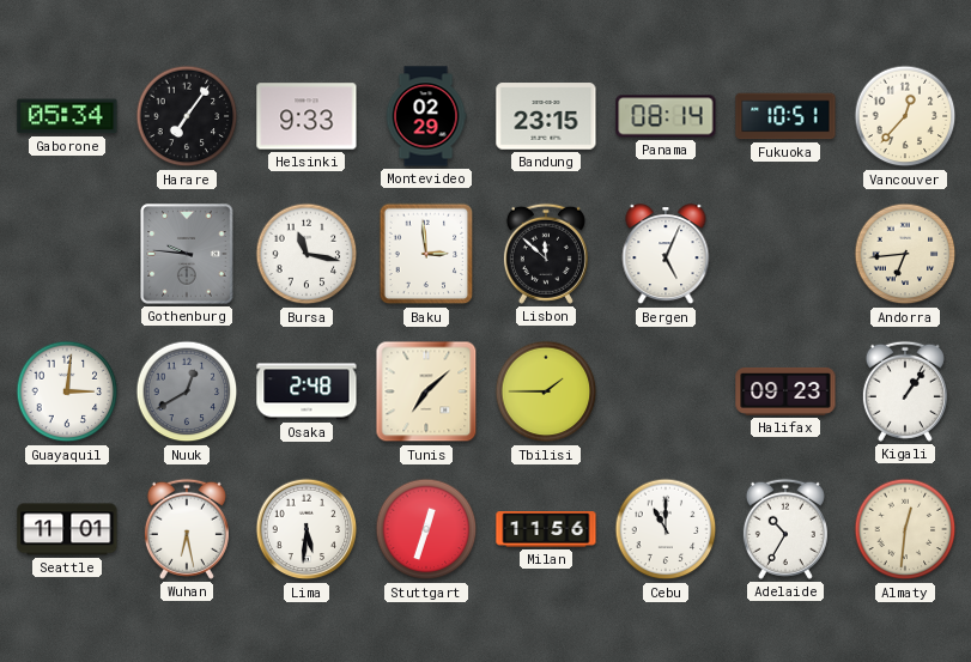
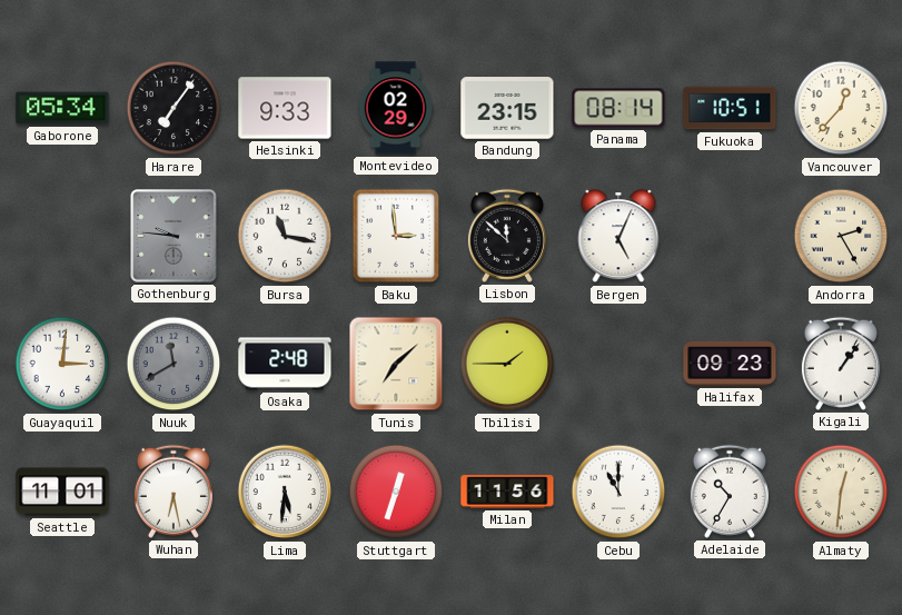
Andorra: 6:44 -> 2:25
Nuuk: 12:40 -> 11:40
